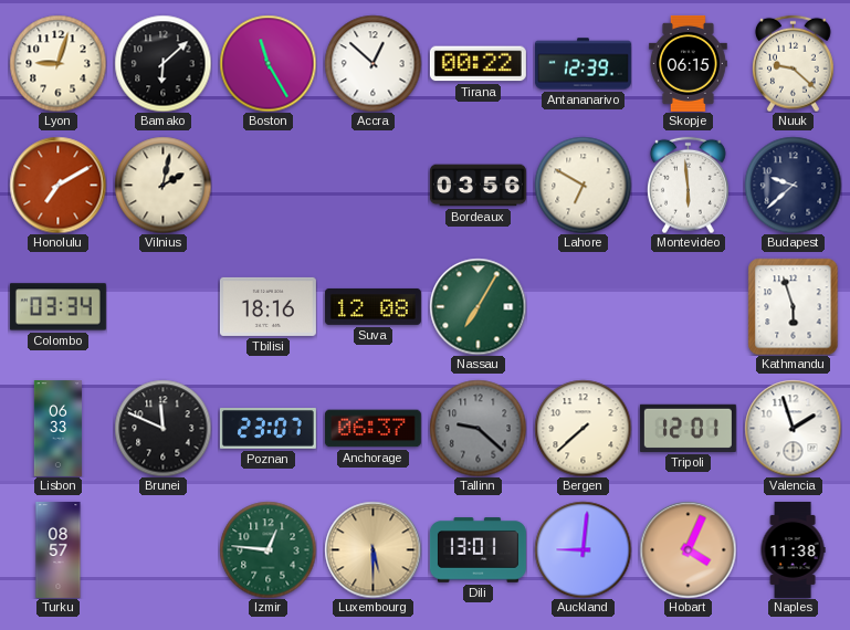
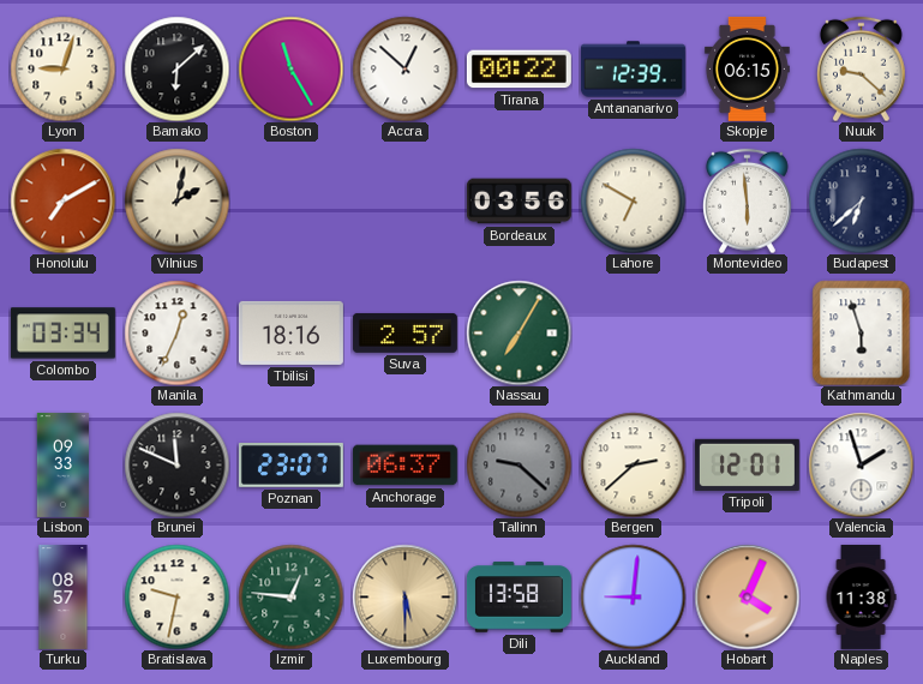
Budapest: 9:38 -> 6:38
Manila: none -> 12:34
Suva: 12:08 -> 2:57
Lisbon: 06:33 -> 09:33
Bergen: 7:38 -> 2:38
Bratislava: none -> 9:32
Dili: 13:01 -> 13:58
